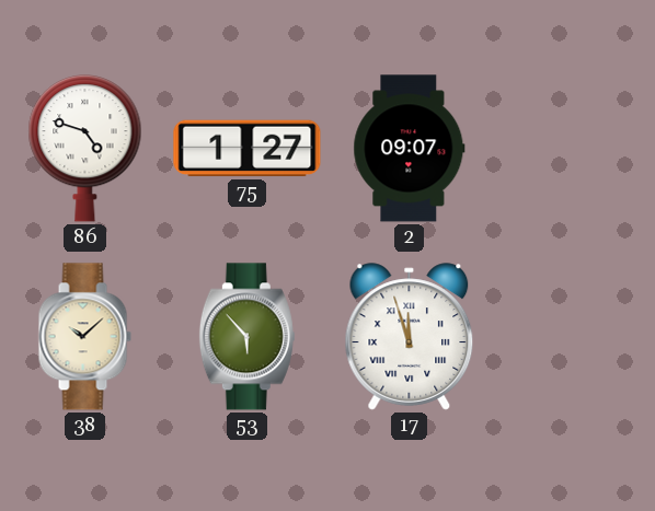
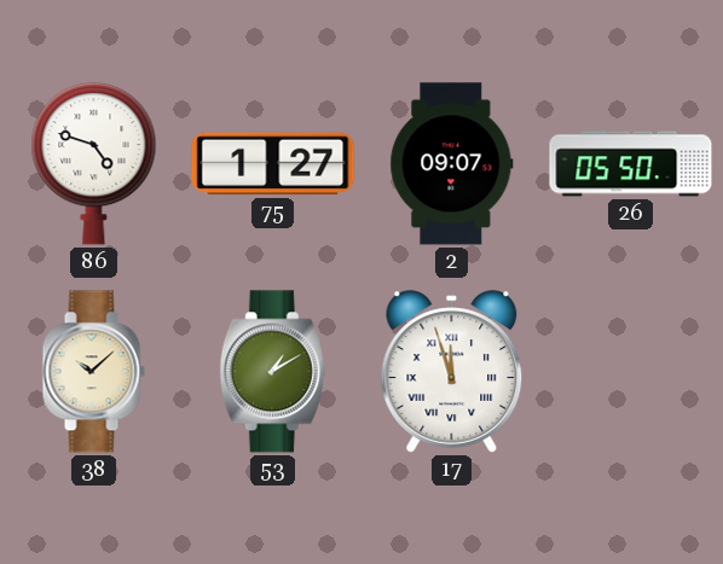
26: none -> 05:50
53: 5:53 -> 1:10
